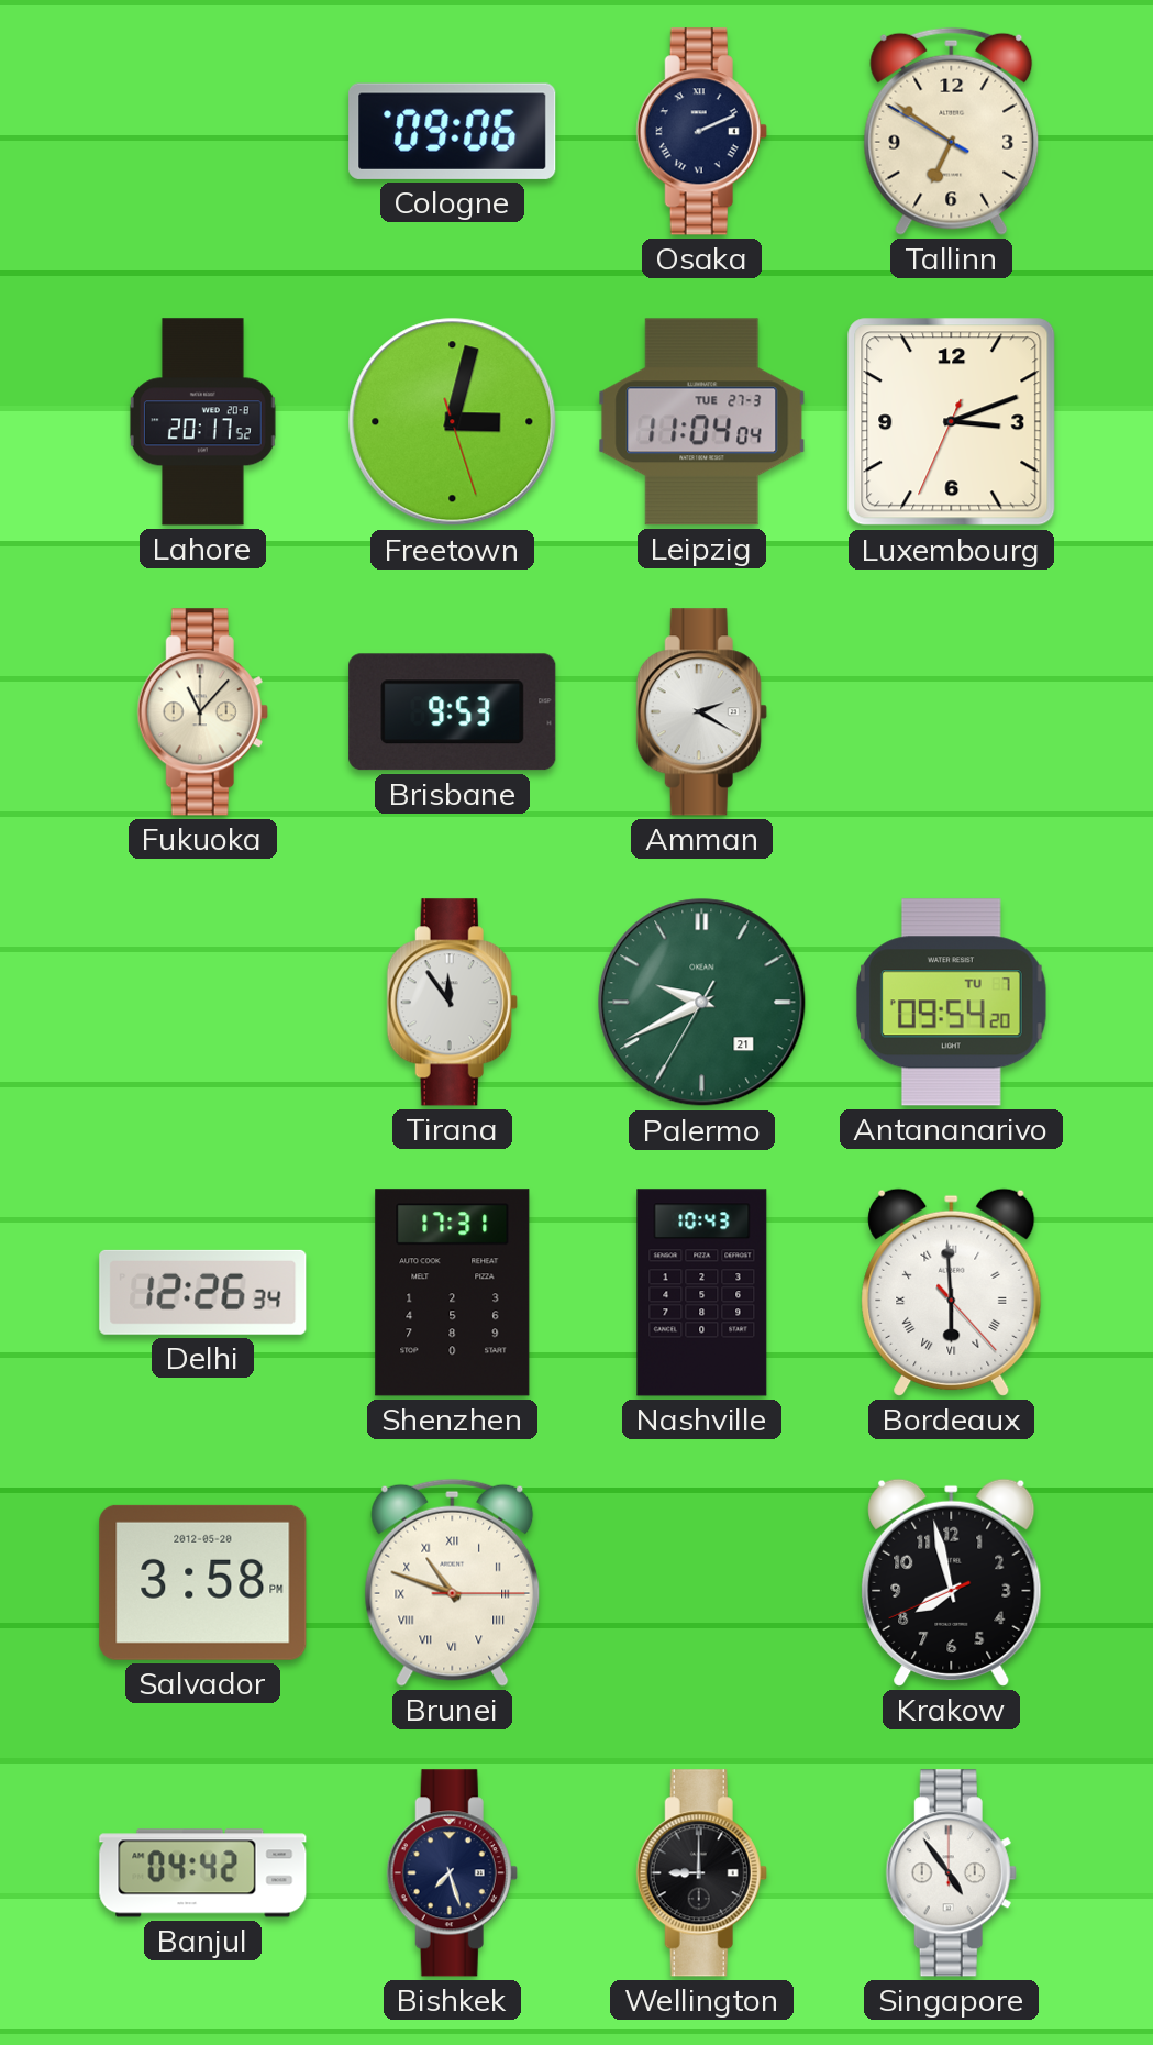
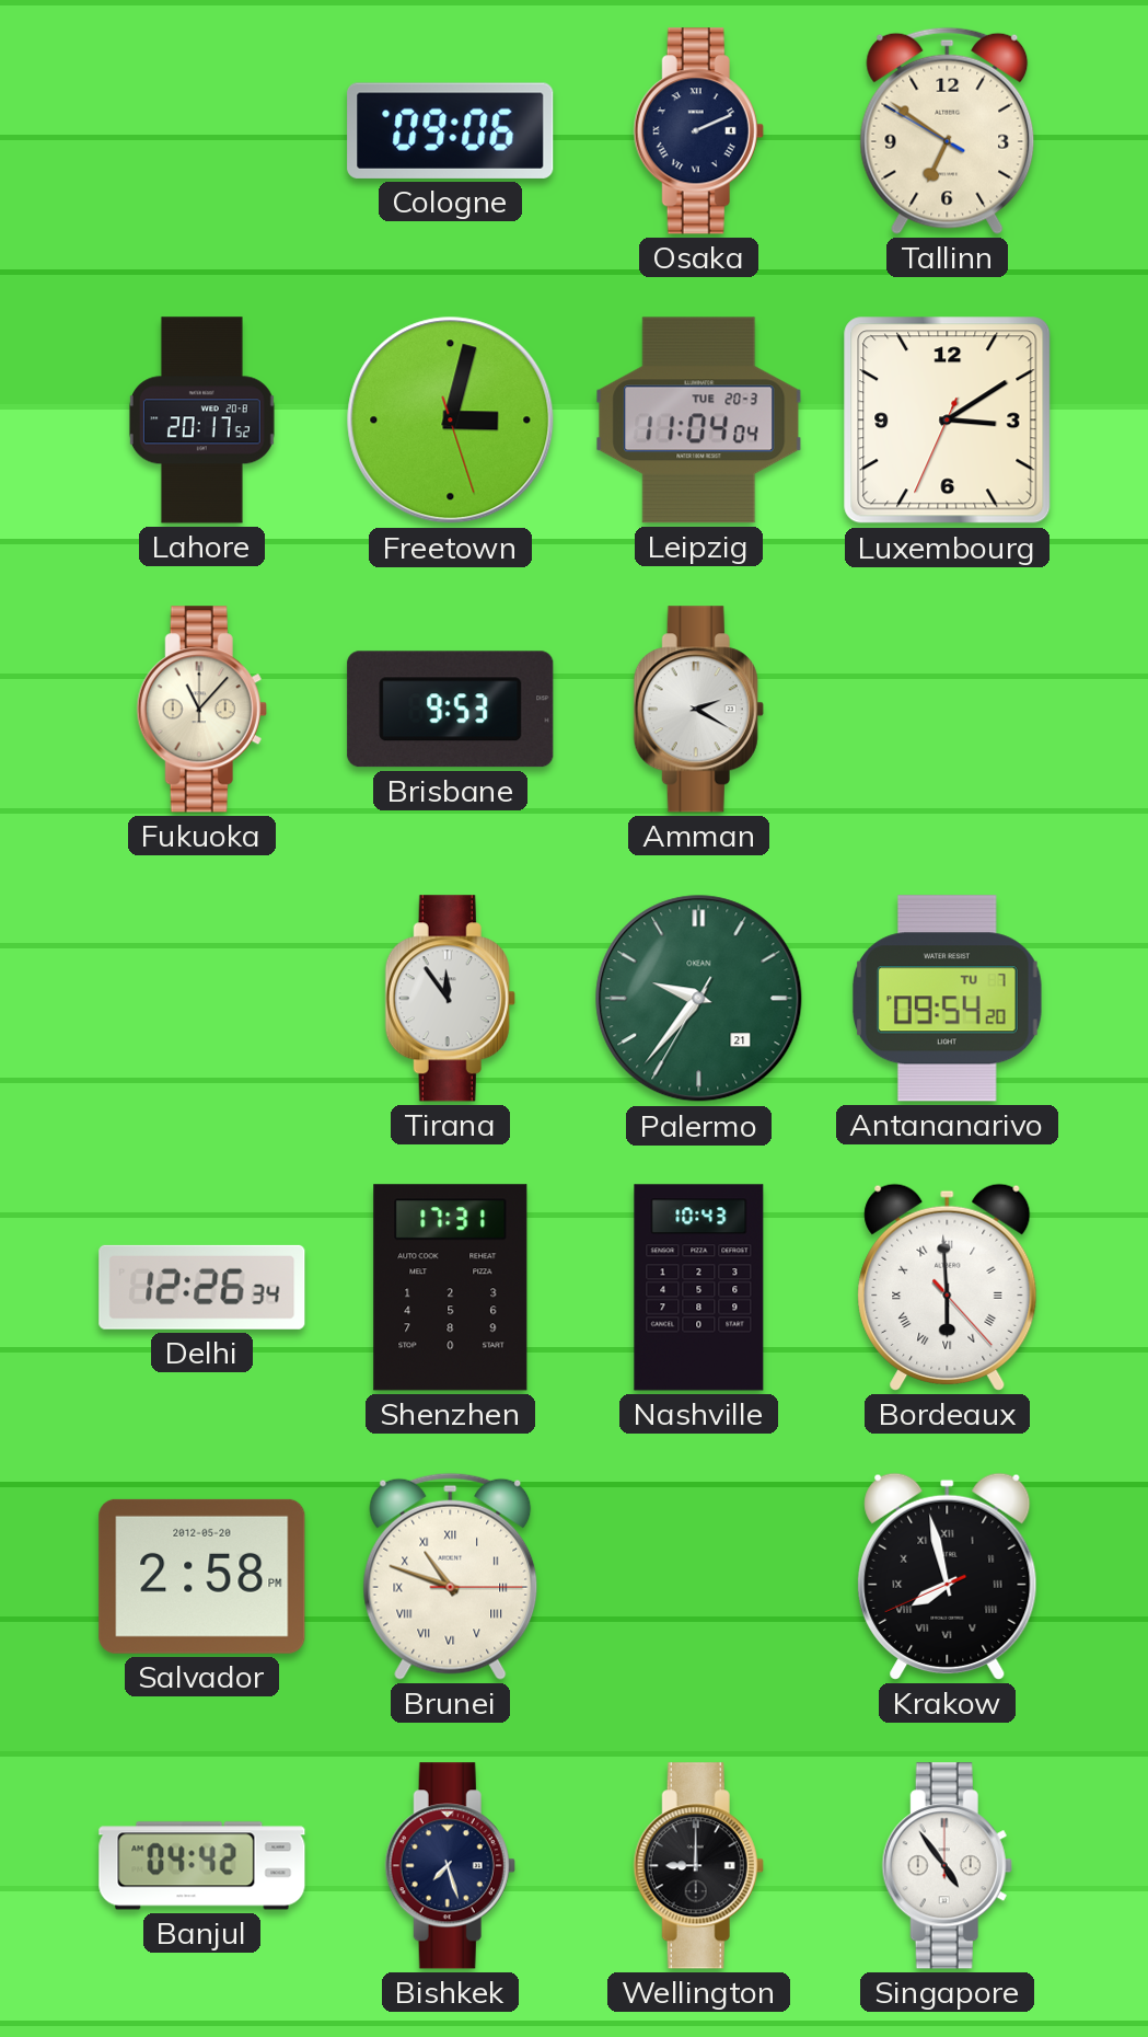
Leipzig date: TUE 27-3 -> TUE 20-3
Luxembourg: 3:11 -> 3:09
Palermo: 9:40 -> 9:36
Salvador: 3:58 -> 2:58
Krakow numerals: Arabic -> Roman
